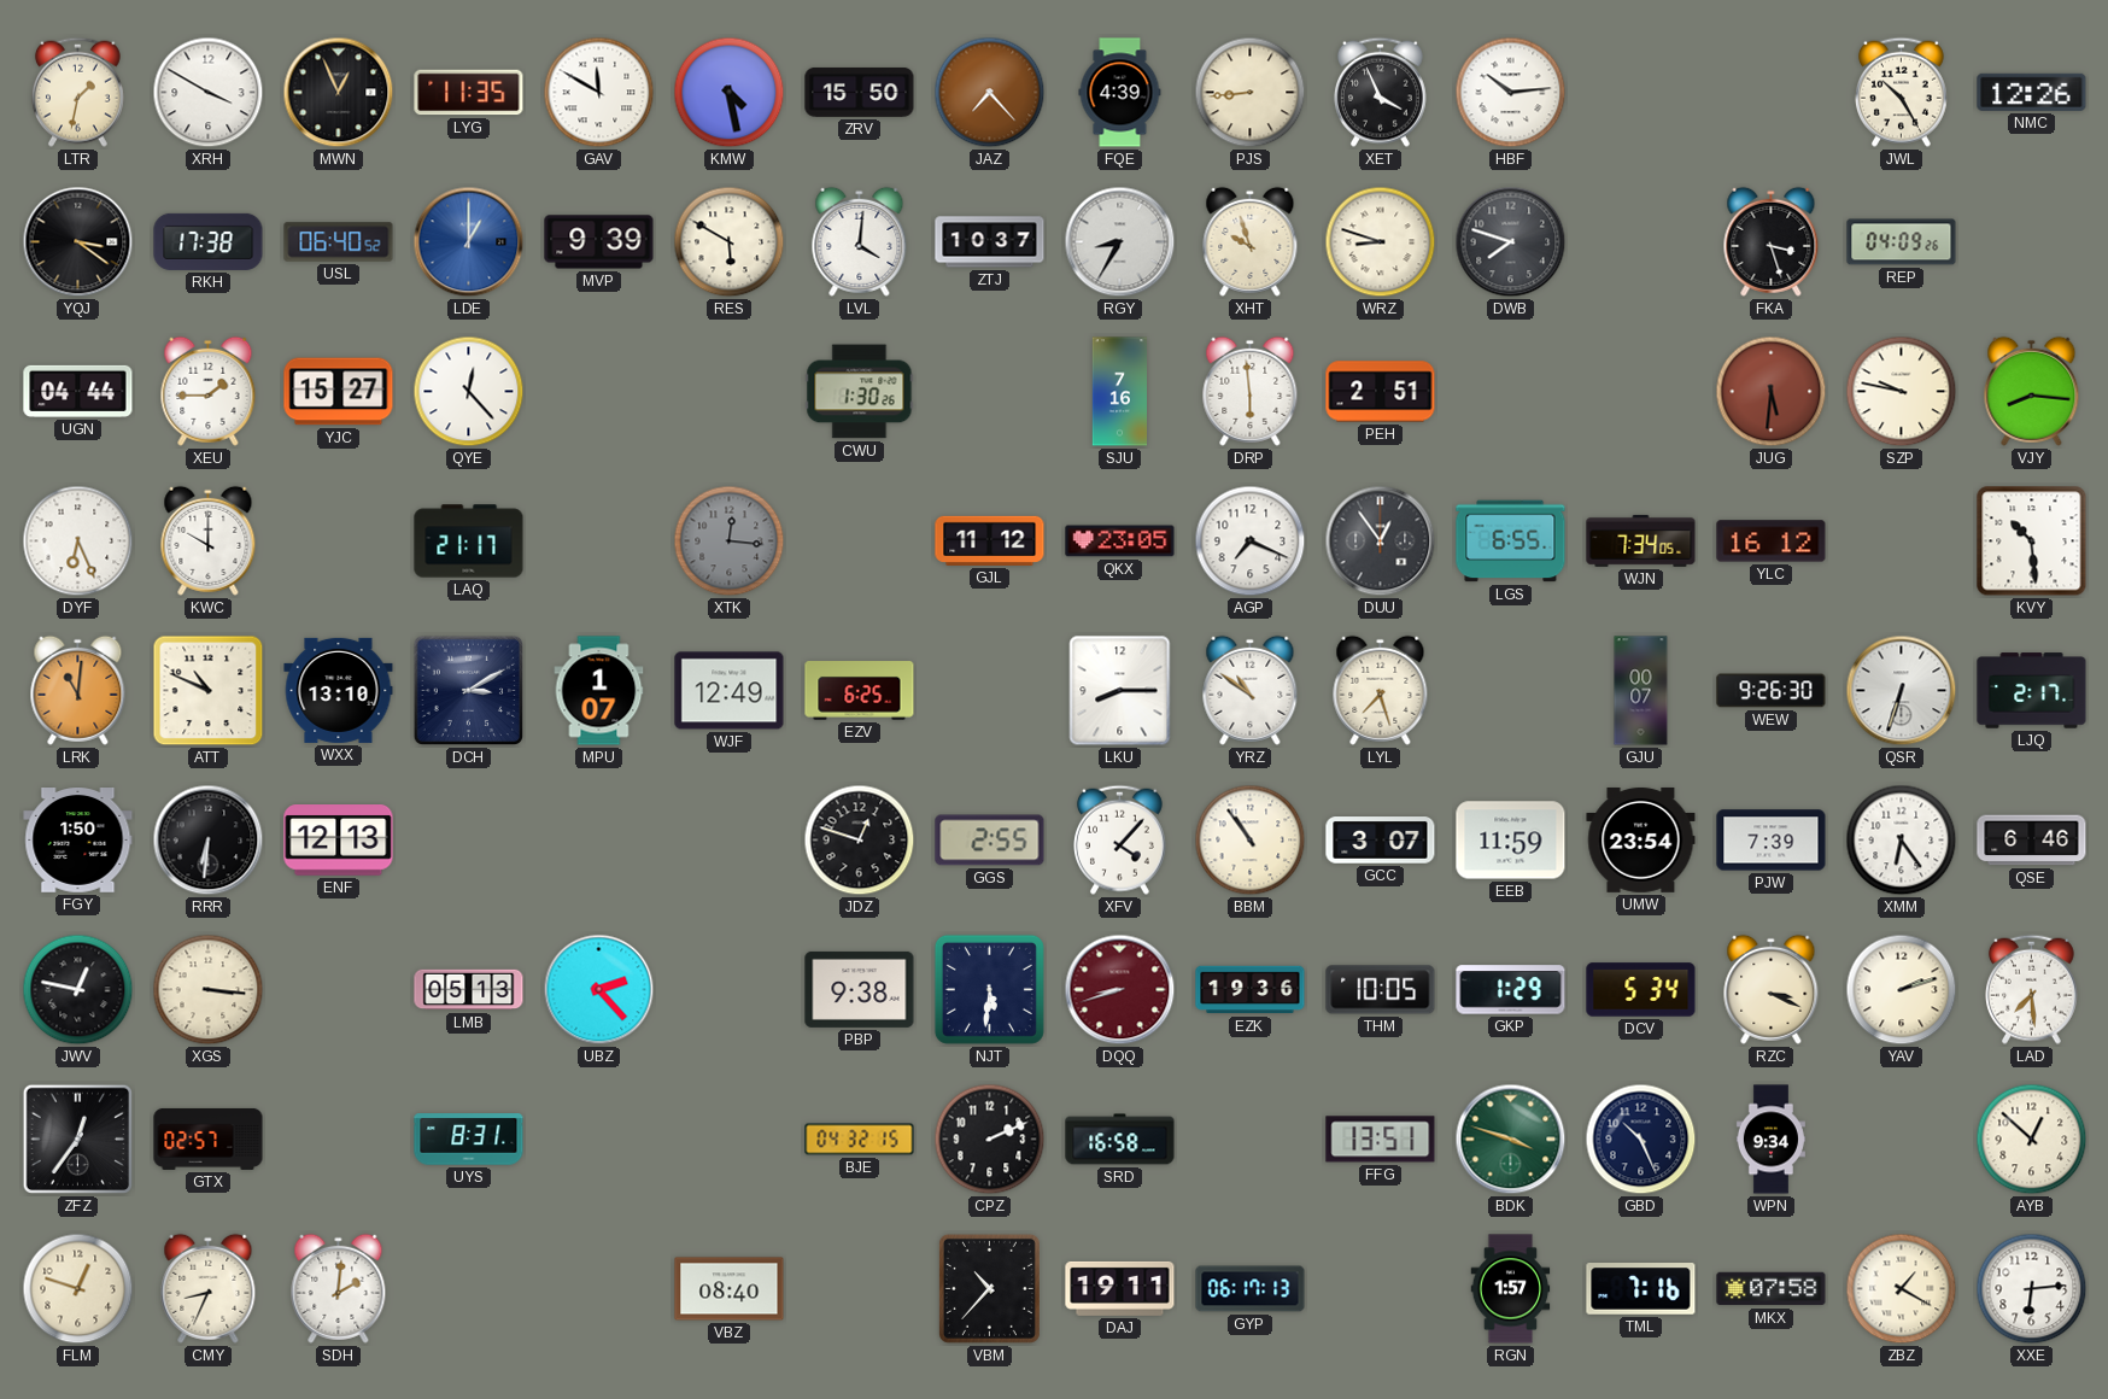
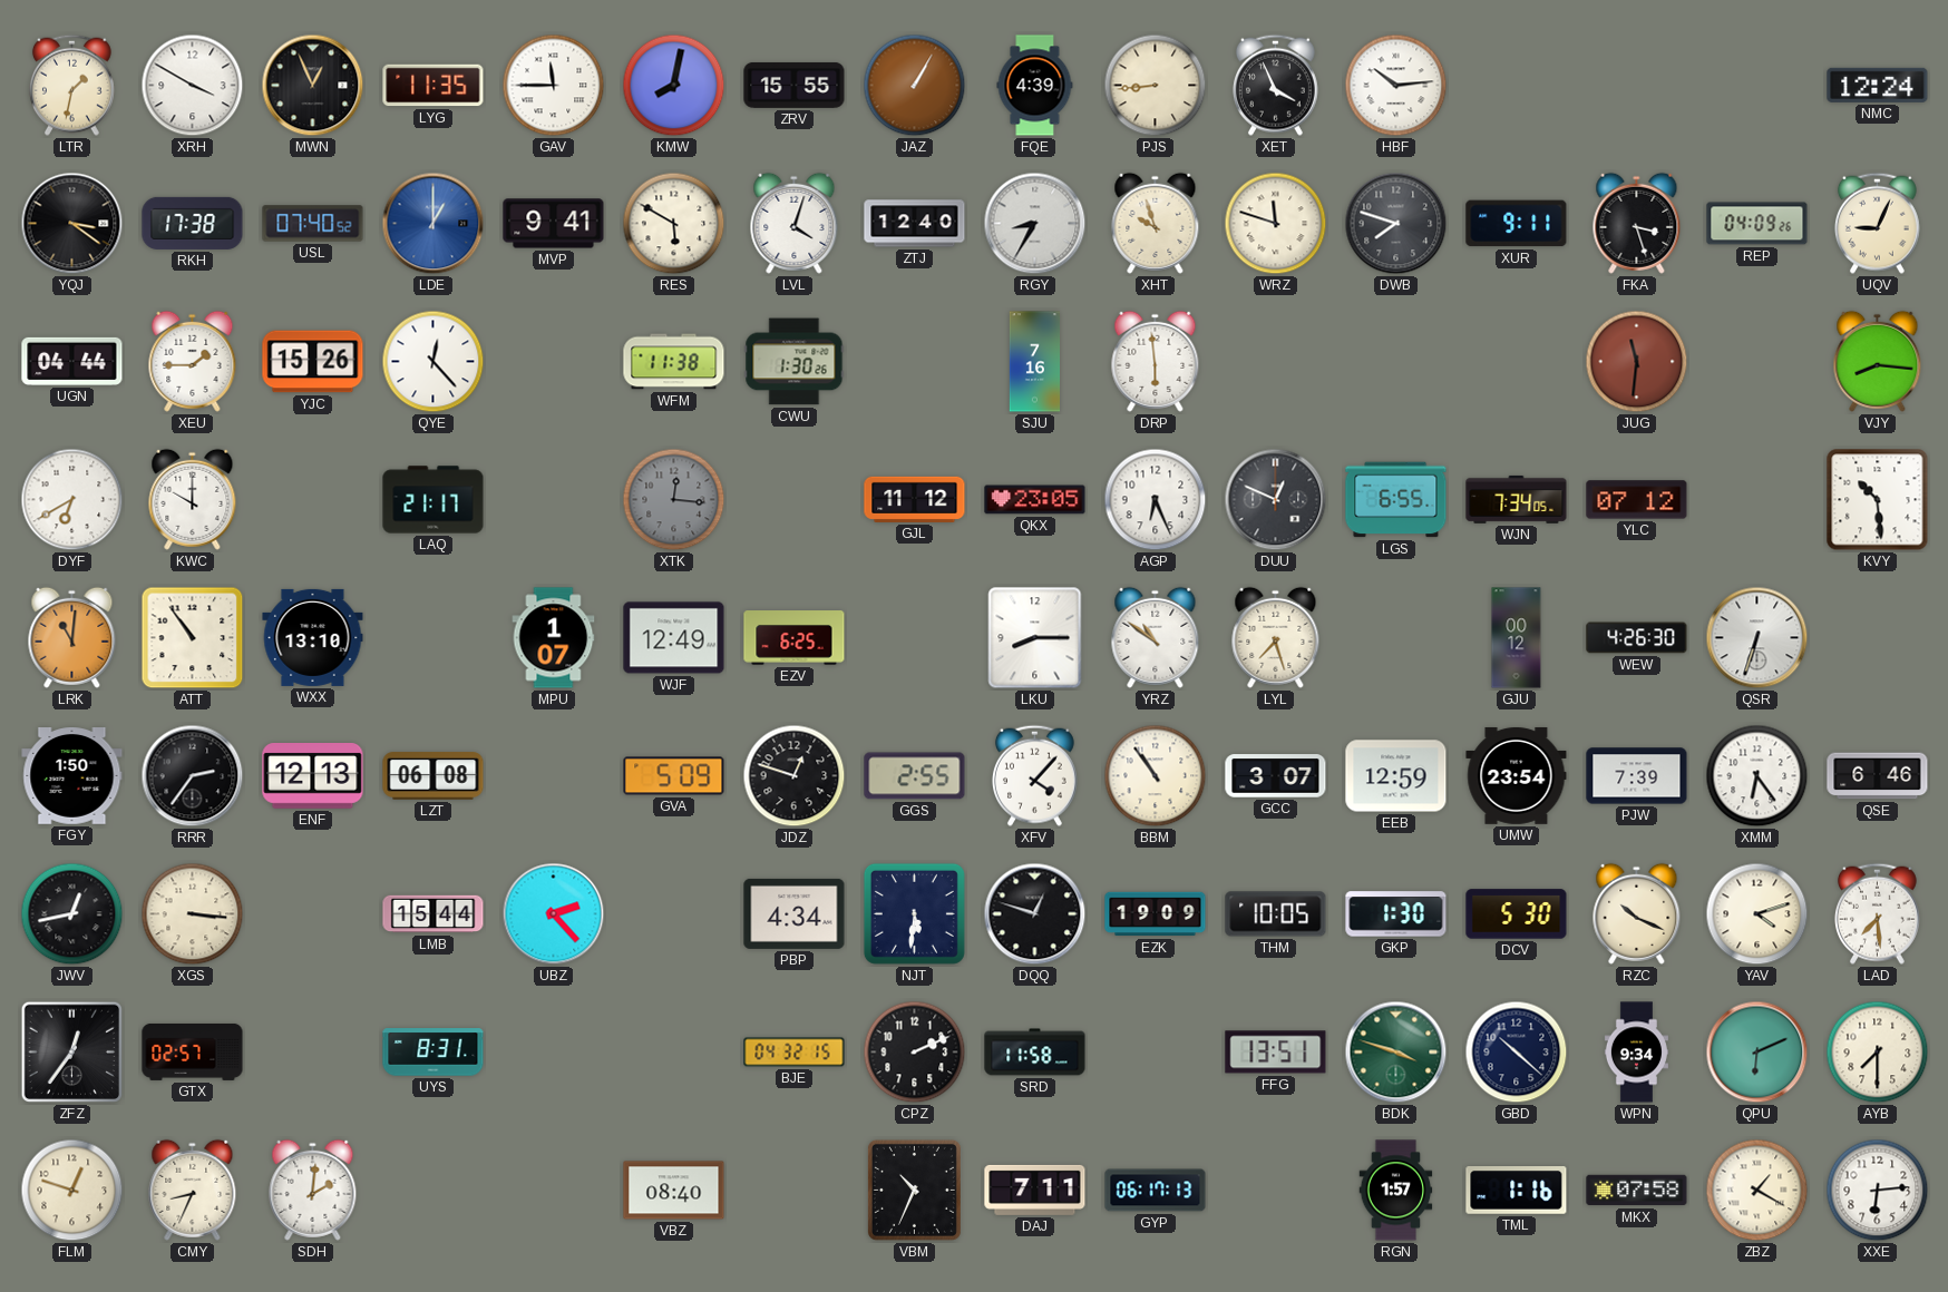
GAV: 11:50 -> 11:45
KMW: 4:28 -> 8:02
ZRV: 15:50 -> 15:55
JAZ: 7:23 -> 1:05
JWL: 10:25 -> none
NMC: 12:26 -> 12:24
USL: 06:40 -> 07:40
MVP: 9:39 -> 9:41
LVL: 4:01 -> 4:03
ZTJ: 10:37 -> 12:40
WRZ: 8:48 -> 11:48
XUR: none -> 9:11
UQV: none -> 9:04
YJC: 15:27 -> 15:26
WFM: none -> 11:38
PEH: 2:51 -> none
JUG: 5:31 -> 11:31
SZP: 9:47 -> none
DYF: 6:26 -> 6:40
AGP: 7:19 -> 6:26
DUU: 12:54 -> 12:49
YLC: 16:12 -> 07:12
ATT: 10:49 -> 10:54
DCH: 3:10 -> none
GJU: 00:07 -> 00:12
WEW: 9:26 -> 4:26
LJQ: 2:17 -> none
RRR: 6:31 -> 2:36
LZT: none -> 06:08
GVA: none -> 5:09
EEB: 11:59 -> 12:59
JWV: 12:47 -> 12:43
LMB: 05:13 -> 15:44
PBP: 9:38 -> 4:34
DQQ: 8:42 -> 12:48
DQQ dial: burgundy -> black
EZK: 19:36 -> 19:09
GKP: 1:29 -> 1:30
DCV: 5:34 -> 5:30
RZC: 3:19 -> 10:19
YAV: 2:12 -> 4:12
SRD: 16:58 -> 11:58
GBD: 10:26 -> 10:22
QPU: none -> 6:11
AYB: 12:52 -> 7:30
VBM: 10:37 -> 10:34
DAJ: 19:11 -> 7:11
TML: 7:16 -> 1:16
